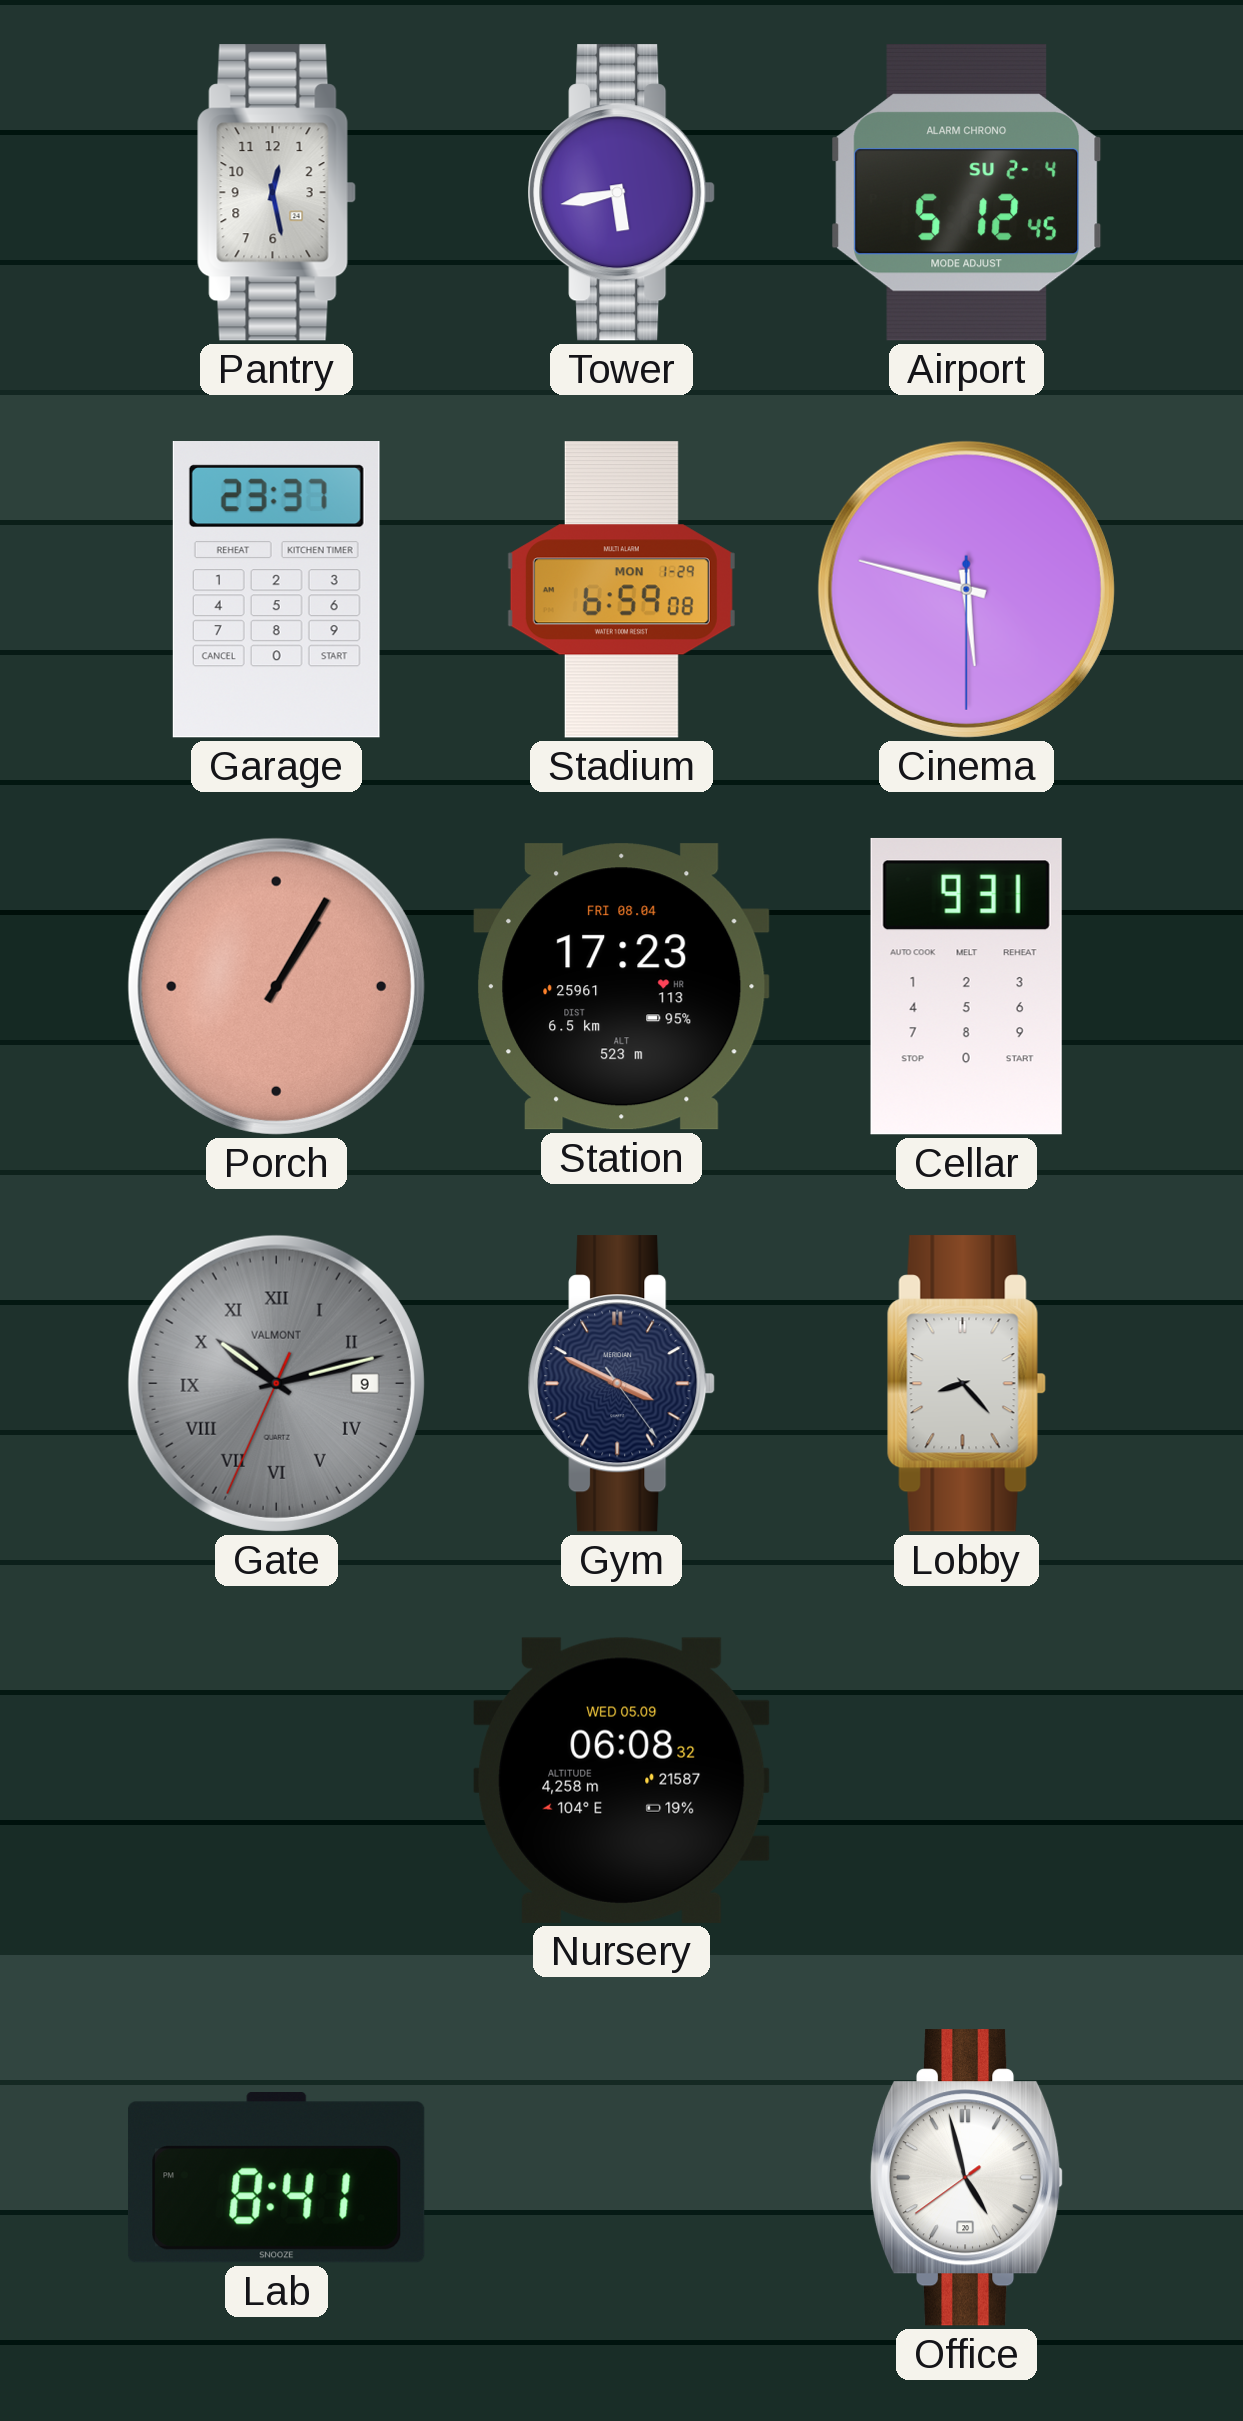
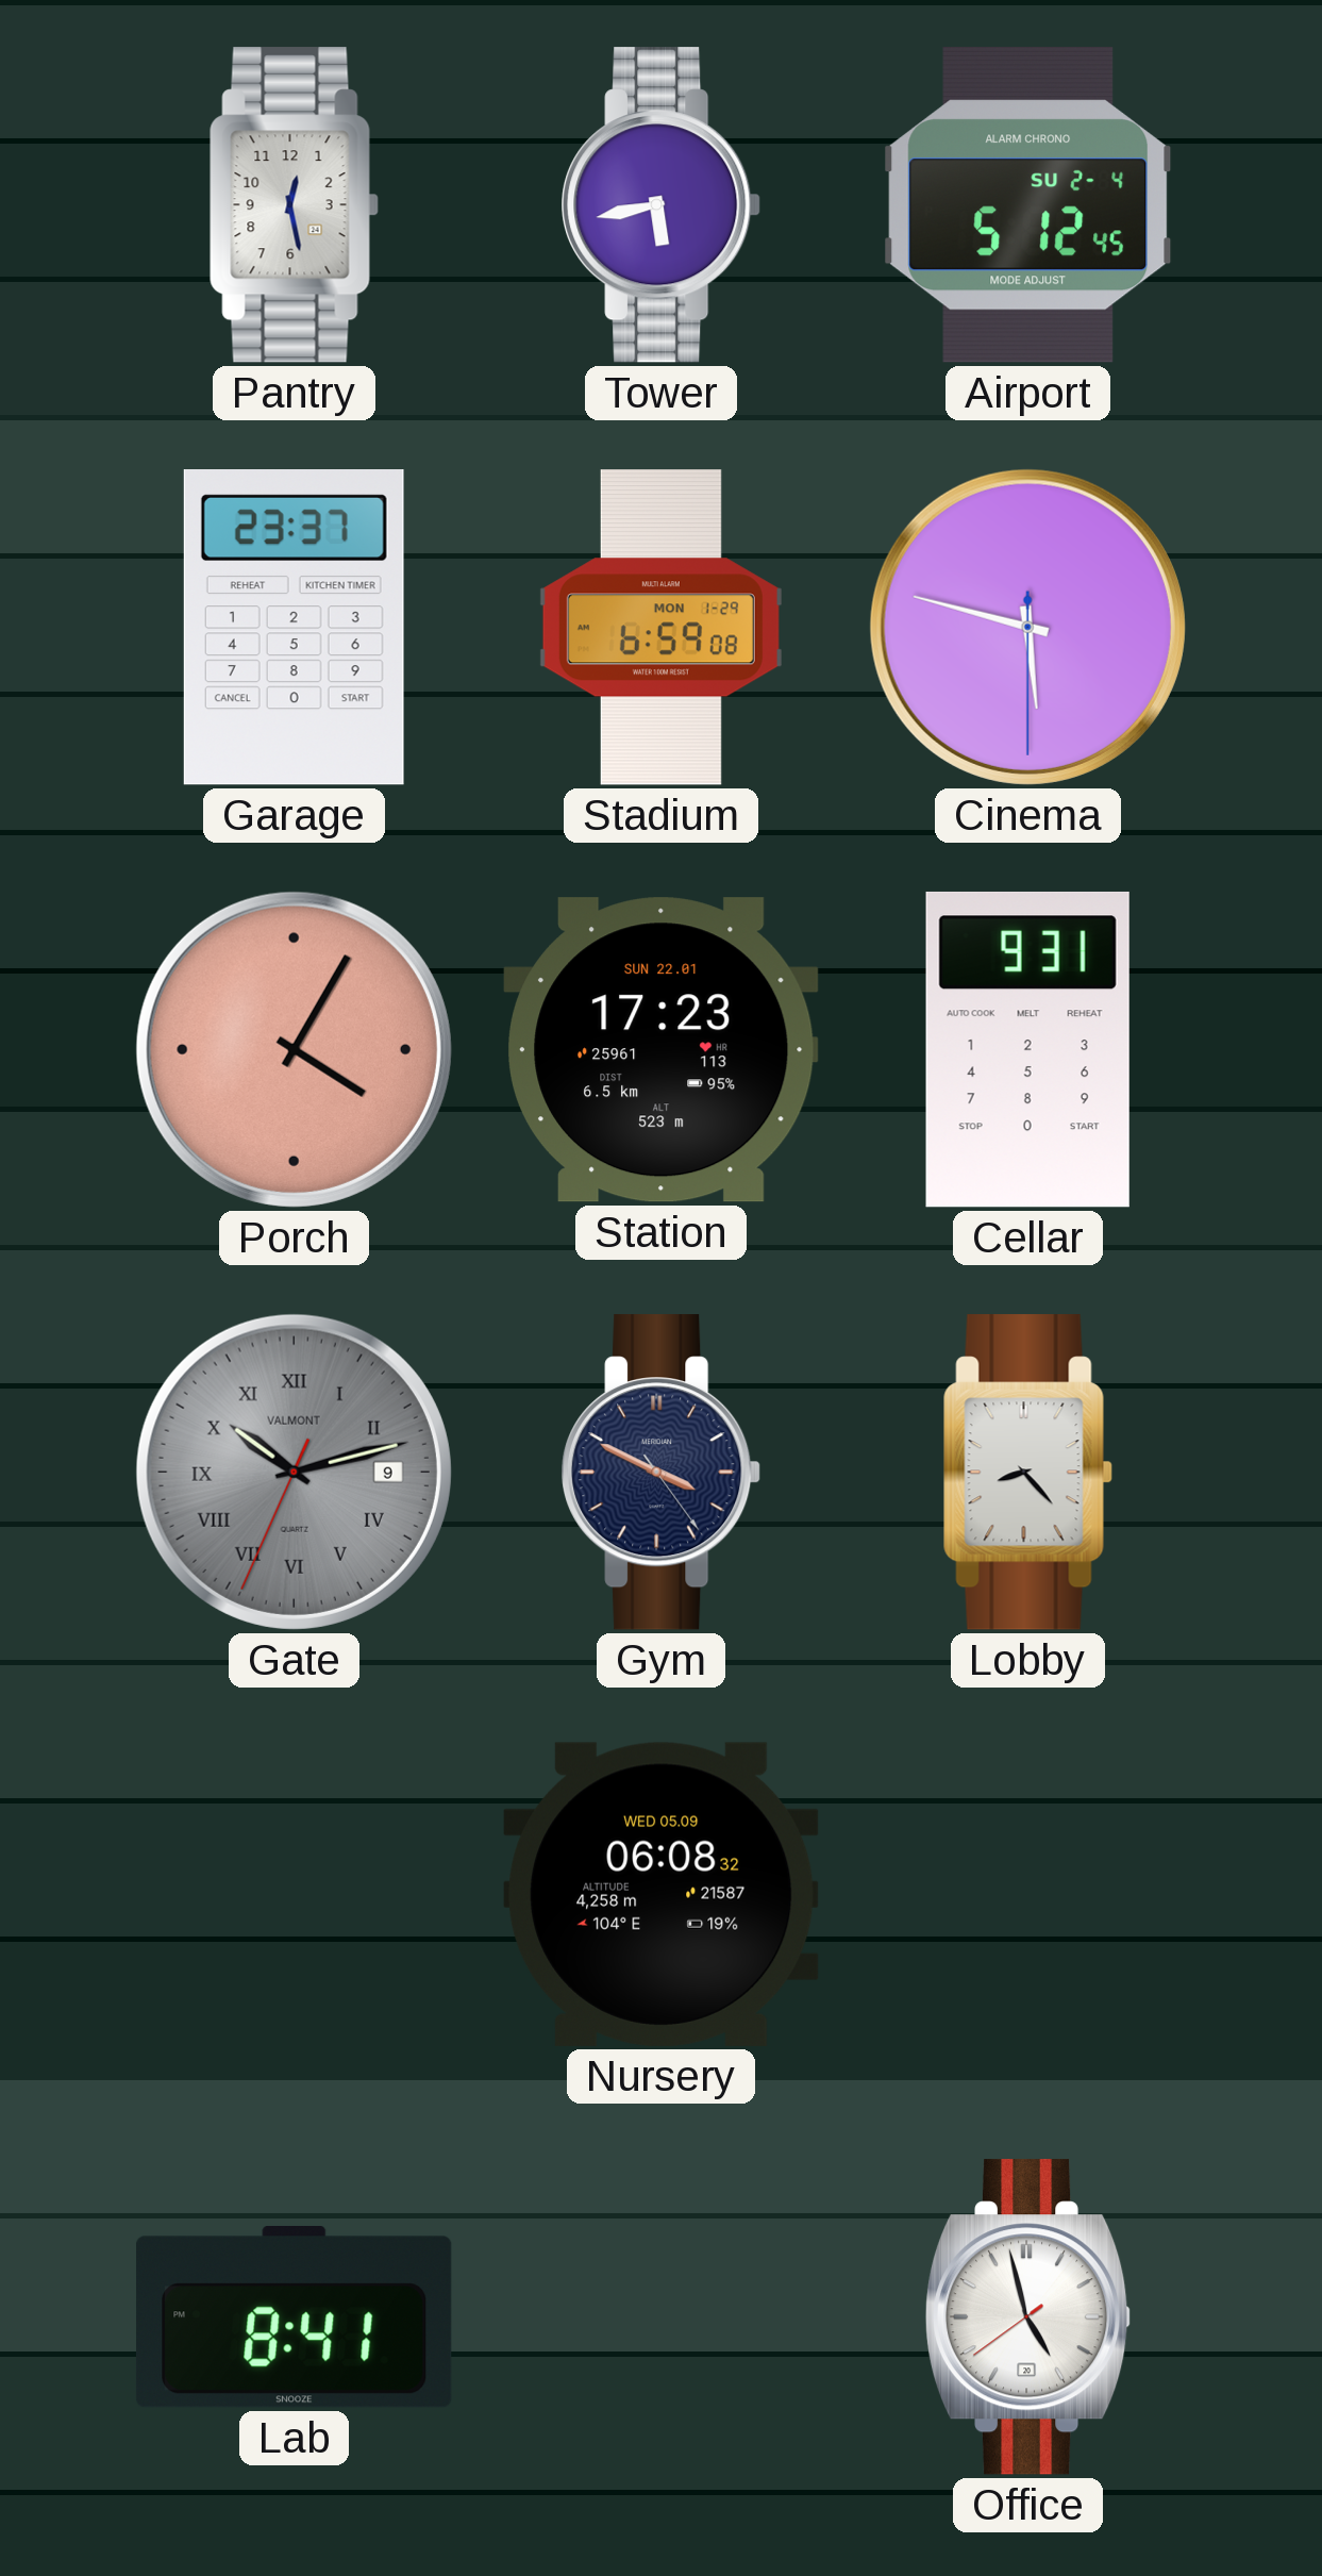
Porch: 1:05 -> 4:05
Station date: FRI 08.04 -> SUN 22.01
